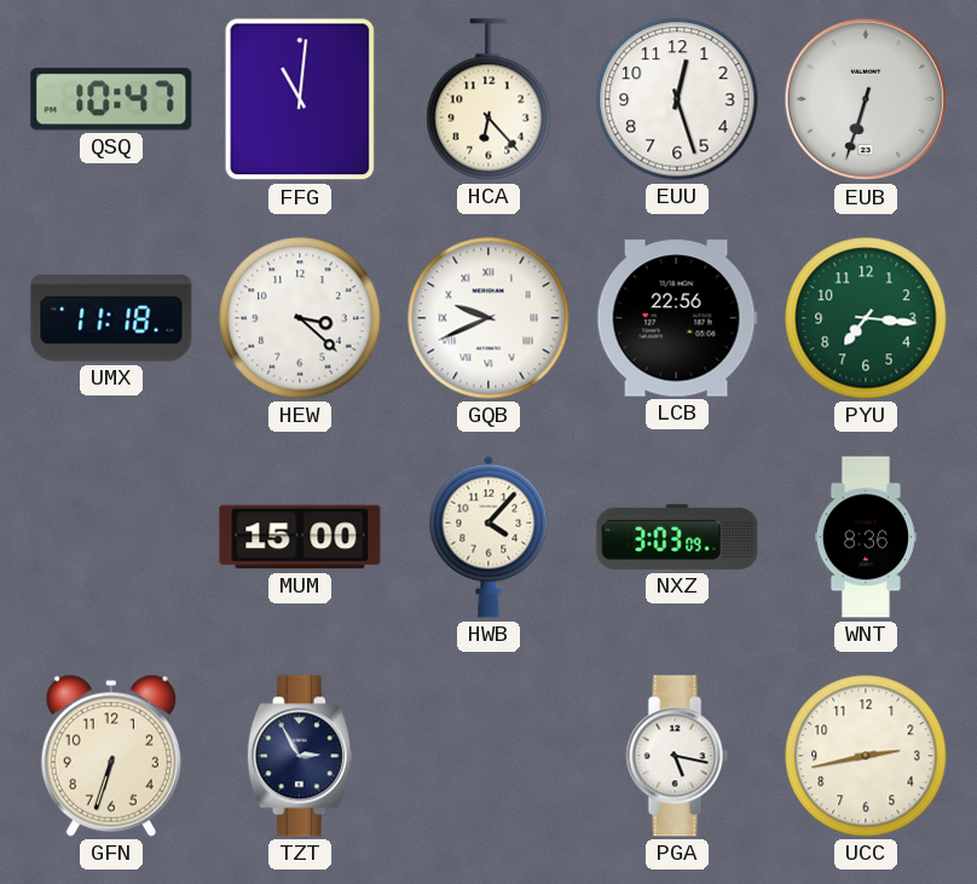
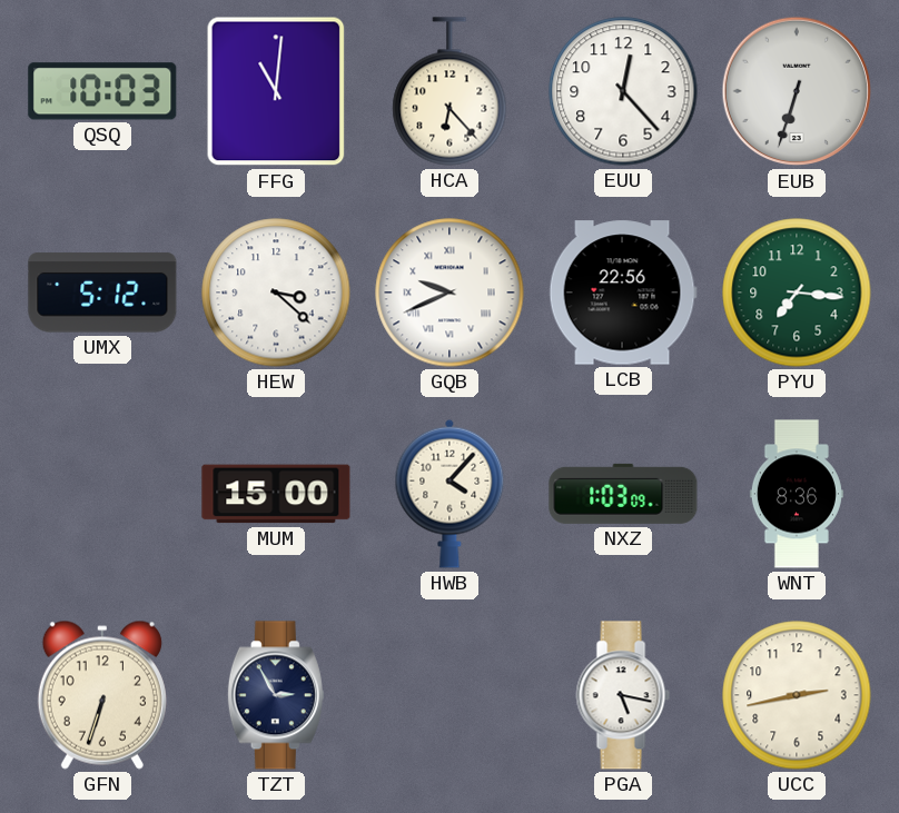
QSQ: 10:47 -> 10:03
EUU: 12:27 -> 12:23
UMX: 11:18 -> 5:12
NXZ: 3:03 -> 1:03
